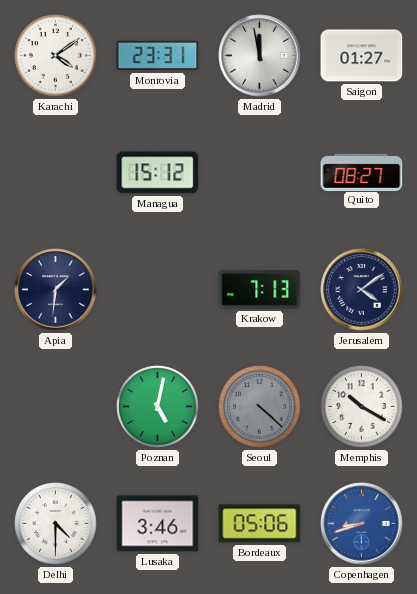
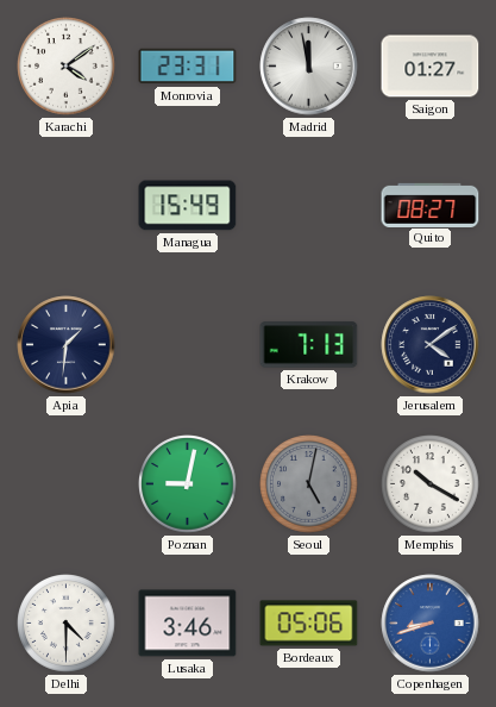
Managua: 15:12 -> 15:49
Poznan: 5:02 -> 9:02
Seoul: 4:22 -> 5:02
